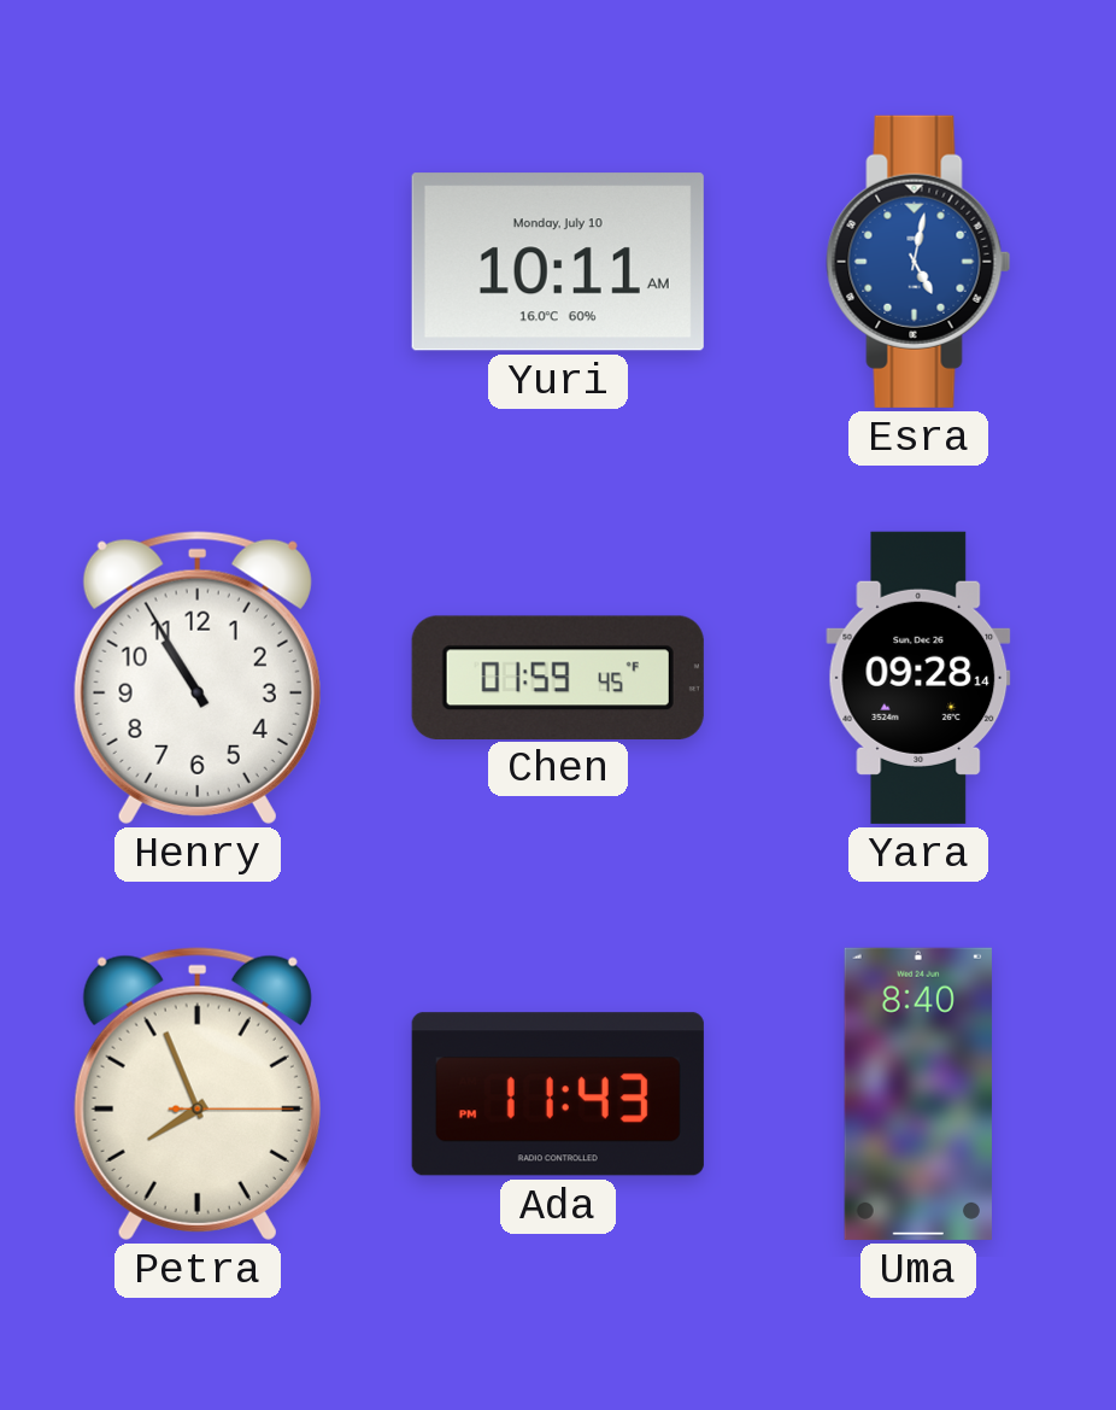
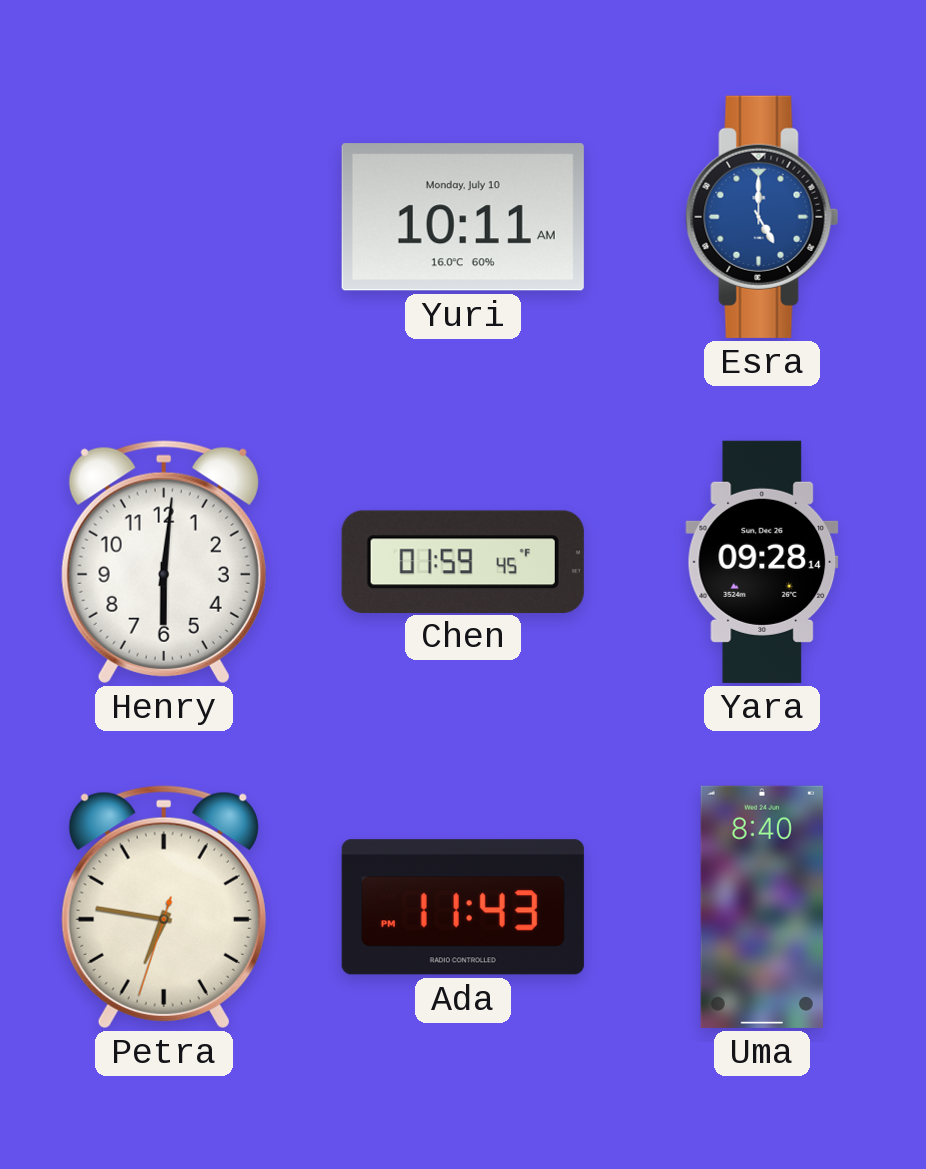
Esra: 5:02 -> 5:00
Henry: 10:55 -> 6:01
Petra: 7:56 -> 6:46
